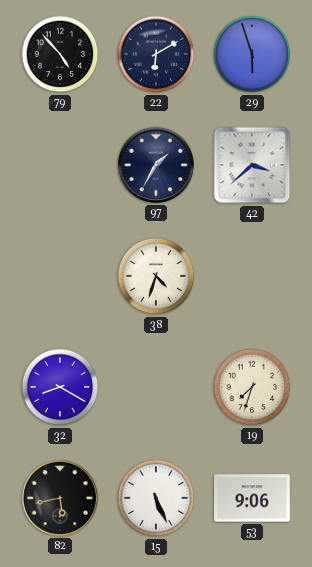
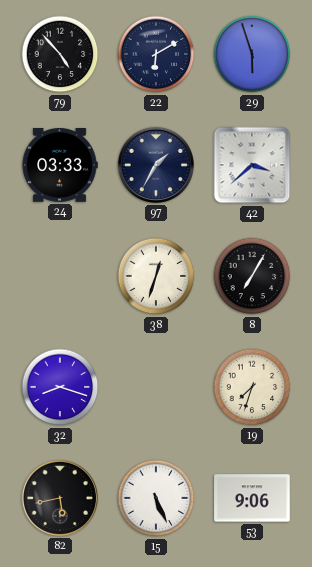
24: none -> 03:33
38: 4:33 -> 12:33
8: none -> 7:05
32: 8:20 -> 8:18
